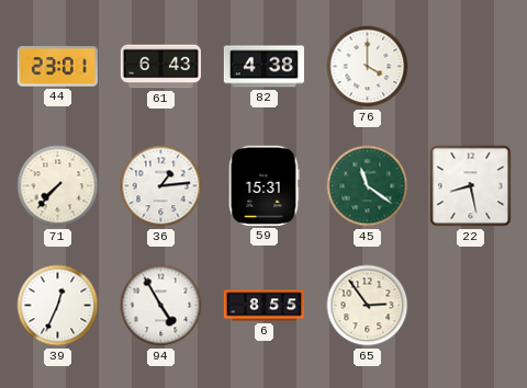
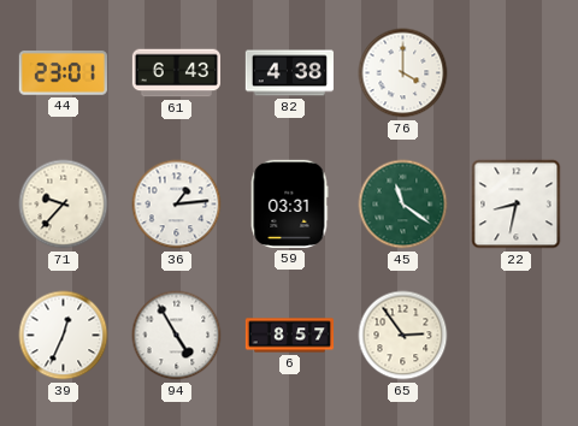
71: 7:37 -> 9:37
59: 15:31 -> 03:31
22: 8:28 -> 8:32
6: 8:55 -> 8:57
